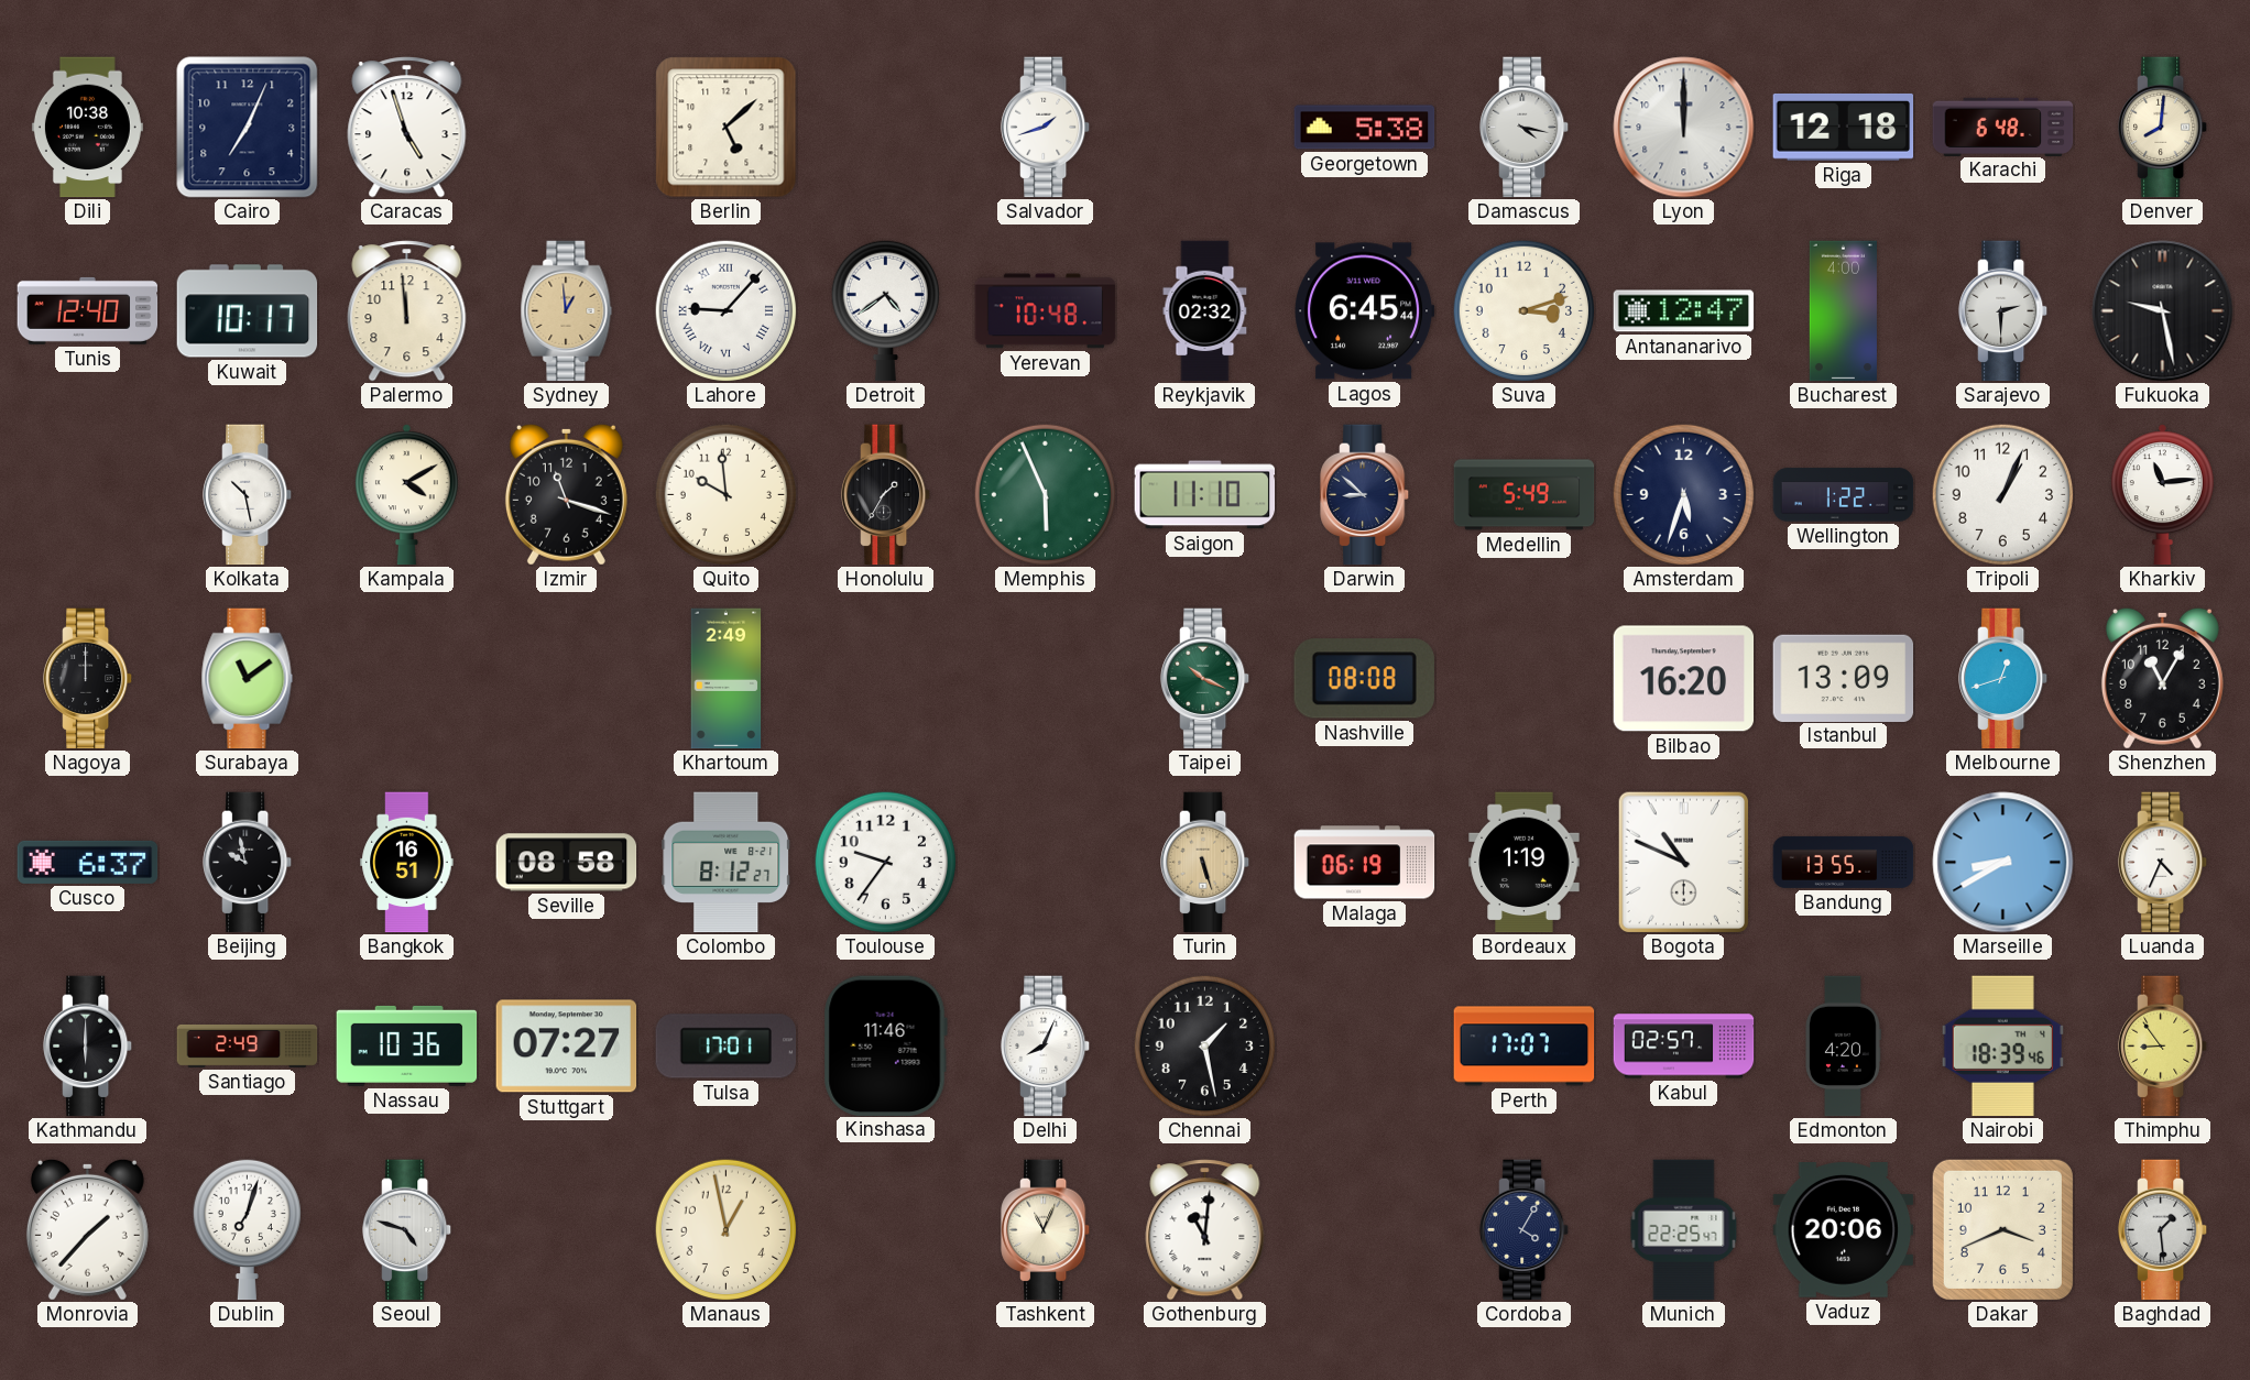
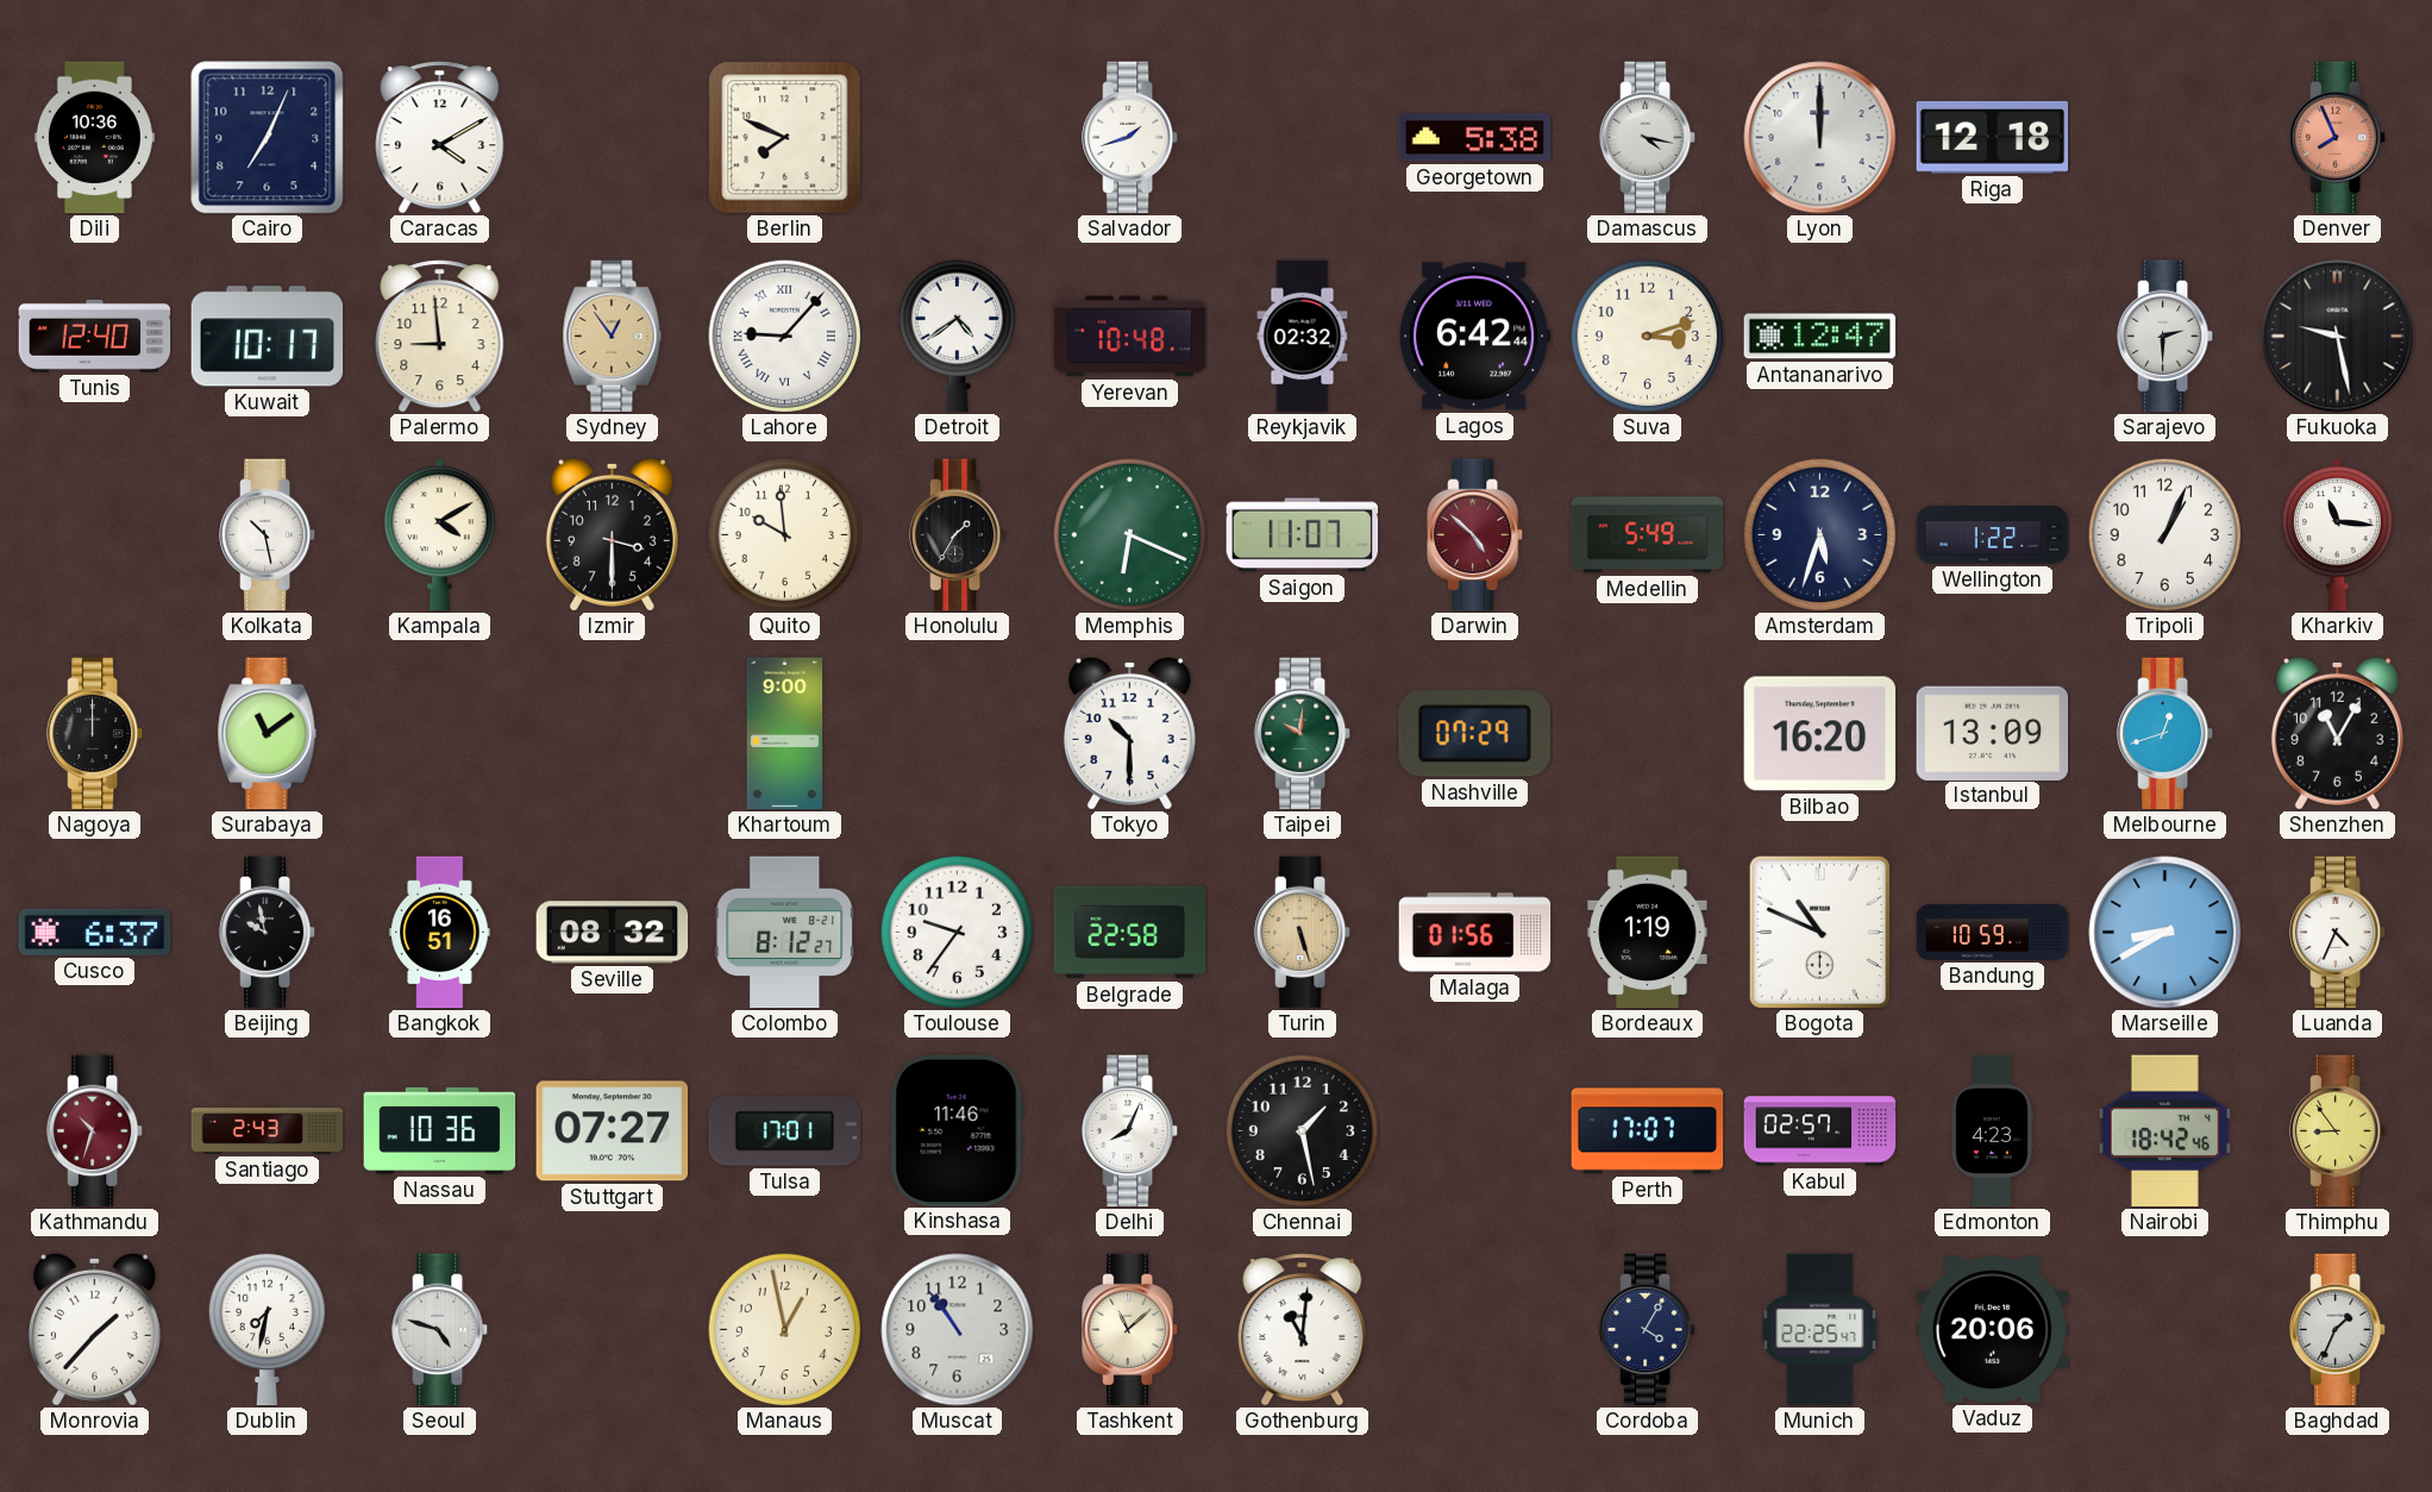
Dili: 10:38 -> 10:36
Caracas: 4:57 -> 4:10
Berlin: 5:08 -> 7:49
Karachi: 6:48 -> none
Denver: 8:01 -> 7:56
Denver dial: cream -> salmon
Palermo: 11:59 -> 8:59
Sydney: 12:59 -> 12:54
Lagos: 6:45 -> 6:42
Bucharest: 4:00 -> none
Izmir: 11:18 -> 3:30
Memphis: 5:56 -> 6:19
Saigon: 11:10 -> 11:07
Darwin: 8:52 -> 4:52
Darwin dial: navy -> burgundy
Kharkiv: 11:14 -> 11:16
Khartoum: 2:49 -> 9:00
Tokyo: none -> 10:30
Taipei: 10:19 -> 10:01
Nashville: 08:08 -> 07:29
Seville: 08:58 -> 08:32
Belgrade: none -> 22:58
Malaga: 06:19 -> 01:56
Bandung: 13:55 -> 10:59
Kathmandu: 6:00 -> 10:33
Kathmandu dial: black -> burgundy
Santiago: 2:49 -> 2:43
Edmonton: 4:20 -> 4:23
Nairobi: 18:39 -> 18:42
Dublin: 7:03 -> 7:32
Muscat: none -> 10:54
Tashkent: 11:04 -> 11:08
Dakar: 3:41 -> none
Baghdad: 1:29 -> 1:34
